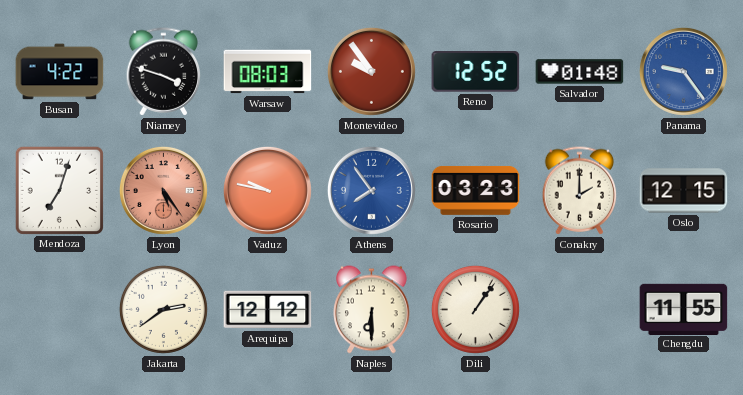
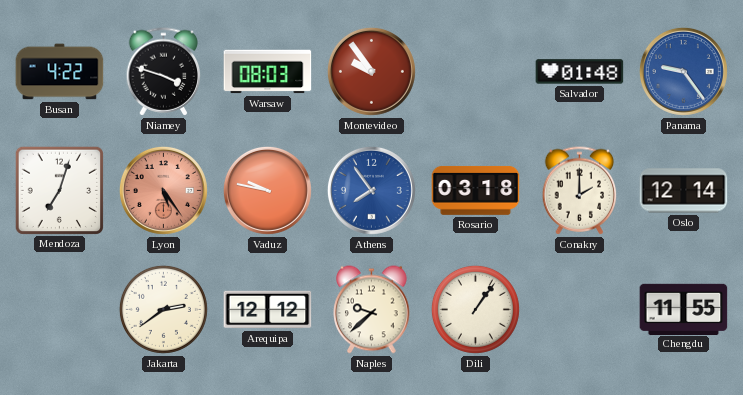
Reno: 12:52 -> none
Rosario: 03:23 -> 03:18
Oslo: 12:15 -> 12:14
Naples: 6:30 -> 9:38
